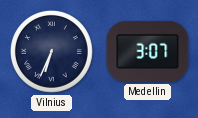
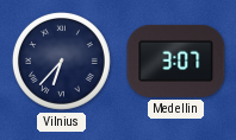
Vilnius: 6:34 -> 6:37
